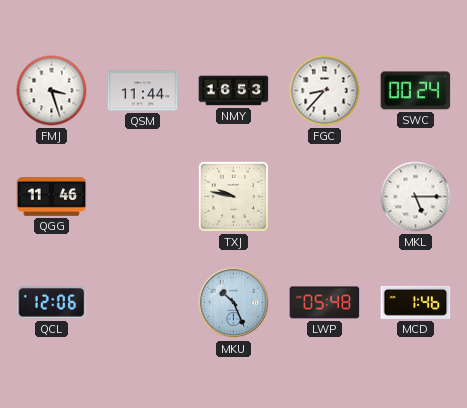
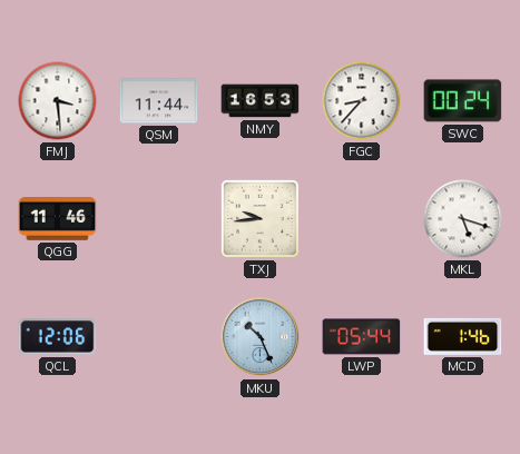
FMJ: 3:27 -> 3:29
TXJ: 9:47 -> 9:44
MKL: 5:15 -> 5:18
LWP: 05:48 -> 05:44
